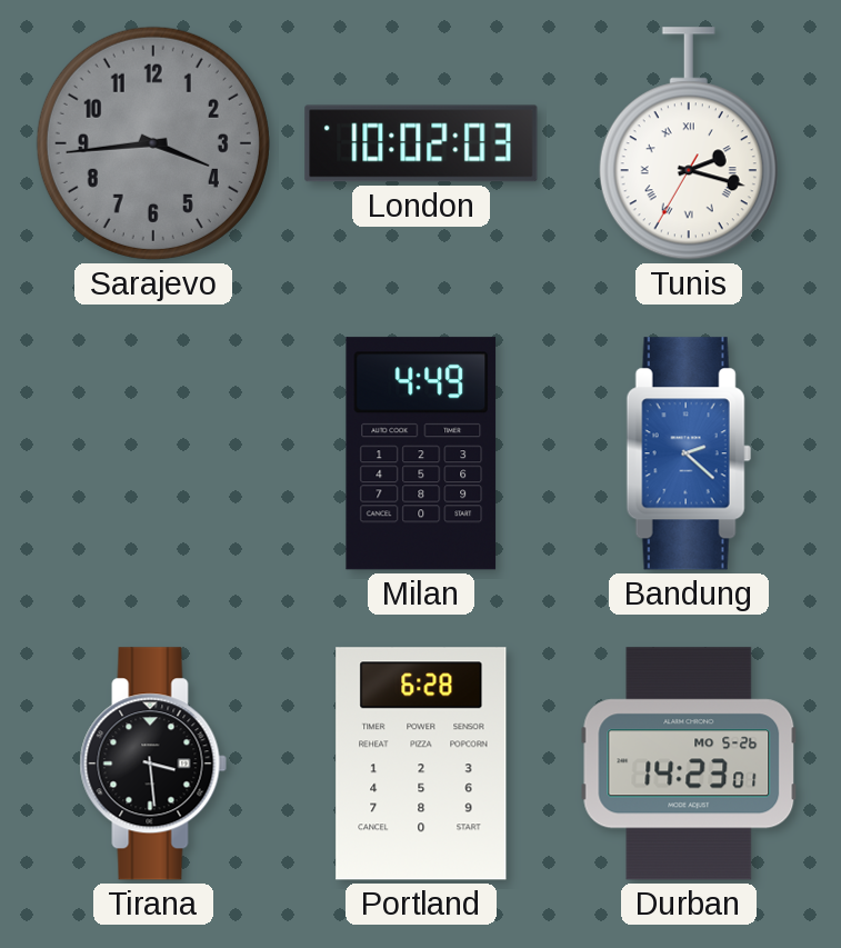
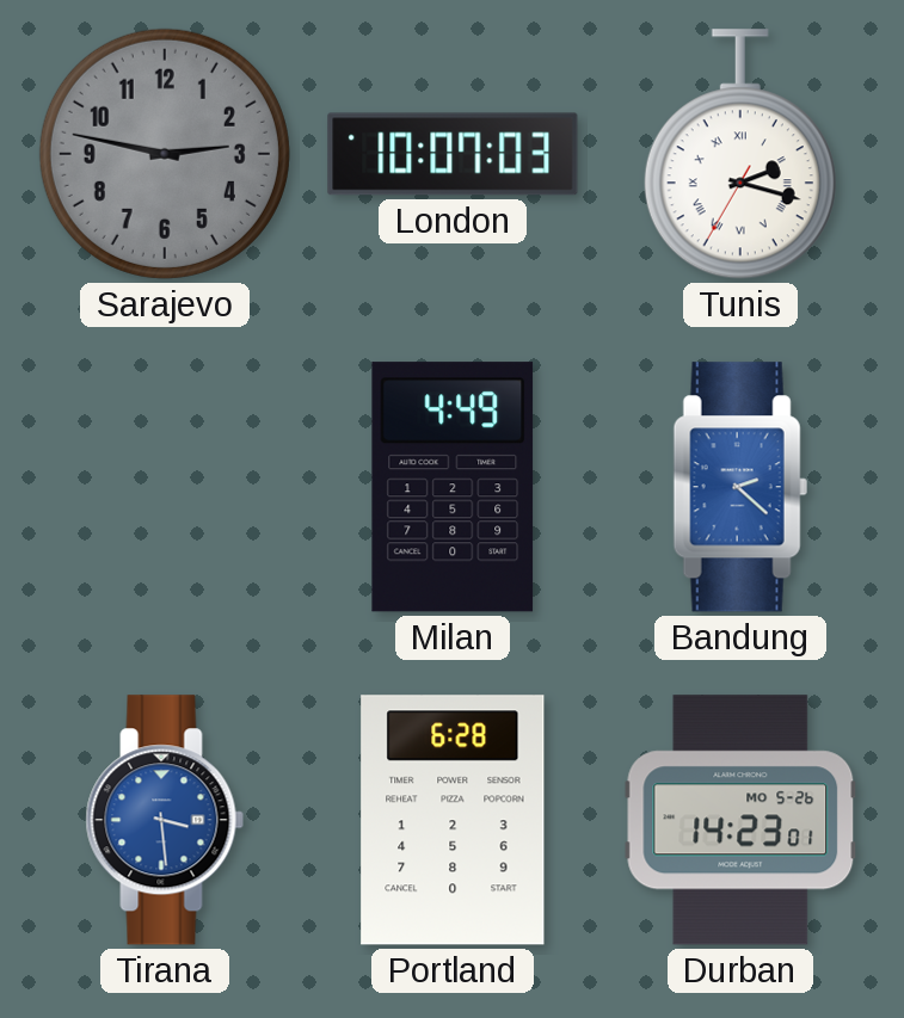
Sarajevo: 3:44 -> 2:47
London: 10:02 -> 10:07
Tirana dial: black -> blue
